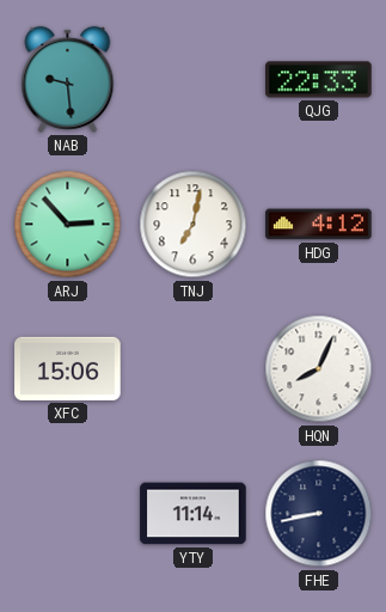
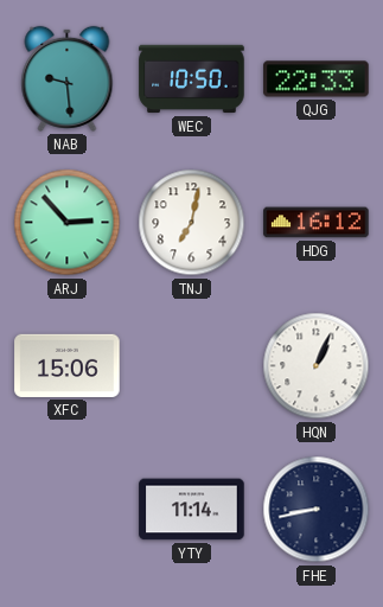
WEC: none -> 10:50
HDG: 4:12 -> 16:12
HQN: 8:04 -> 1:04
